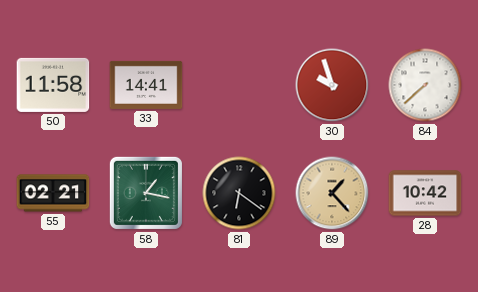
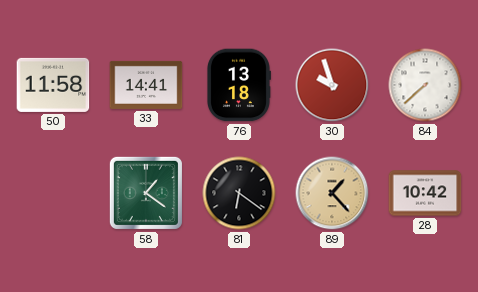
76: none -> 13:18
55: 02:21 -> none
58: 1:17 -> 1:21
